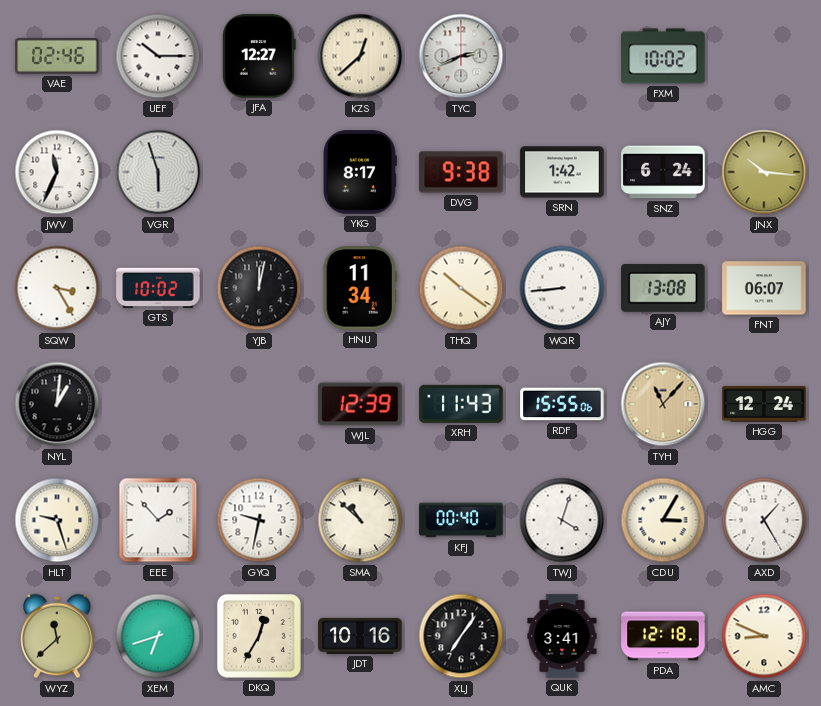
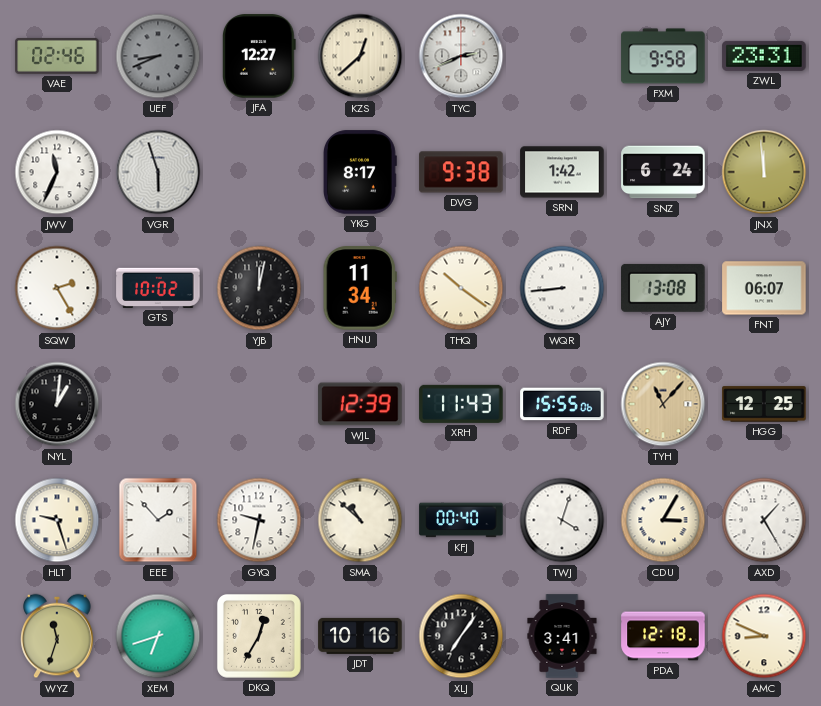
UEF: 10:15 -> 8:41
UEF dial: white -> grey
FXM: 10:02 -> 9:58
ZWL: none -> 23:31
JNX: 10:16 -> 11:59
SQW: 3:25 -> 2:25
HGG: 12:24 -> 12:25
WYZ: 11:38 -> 11:33
